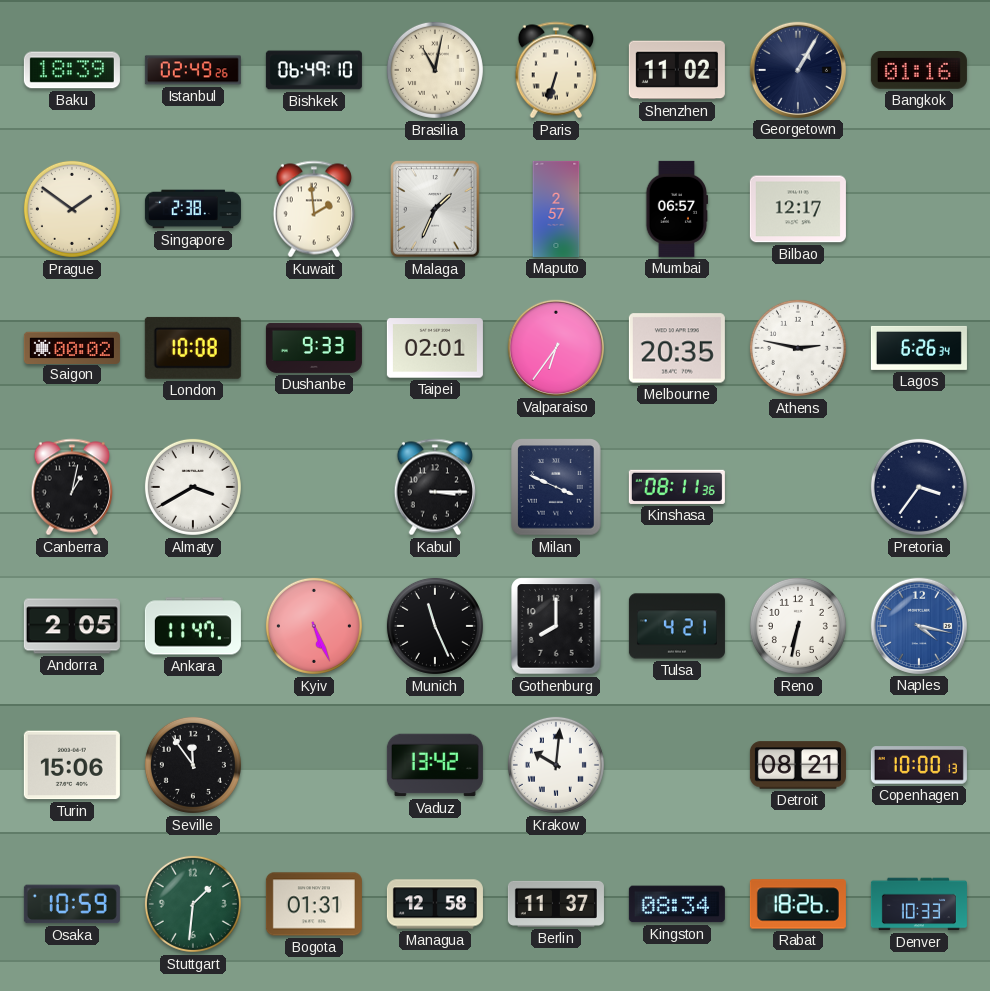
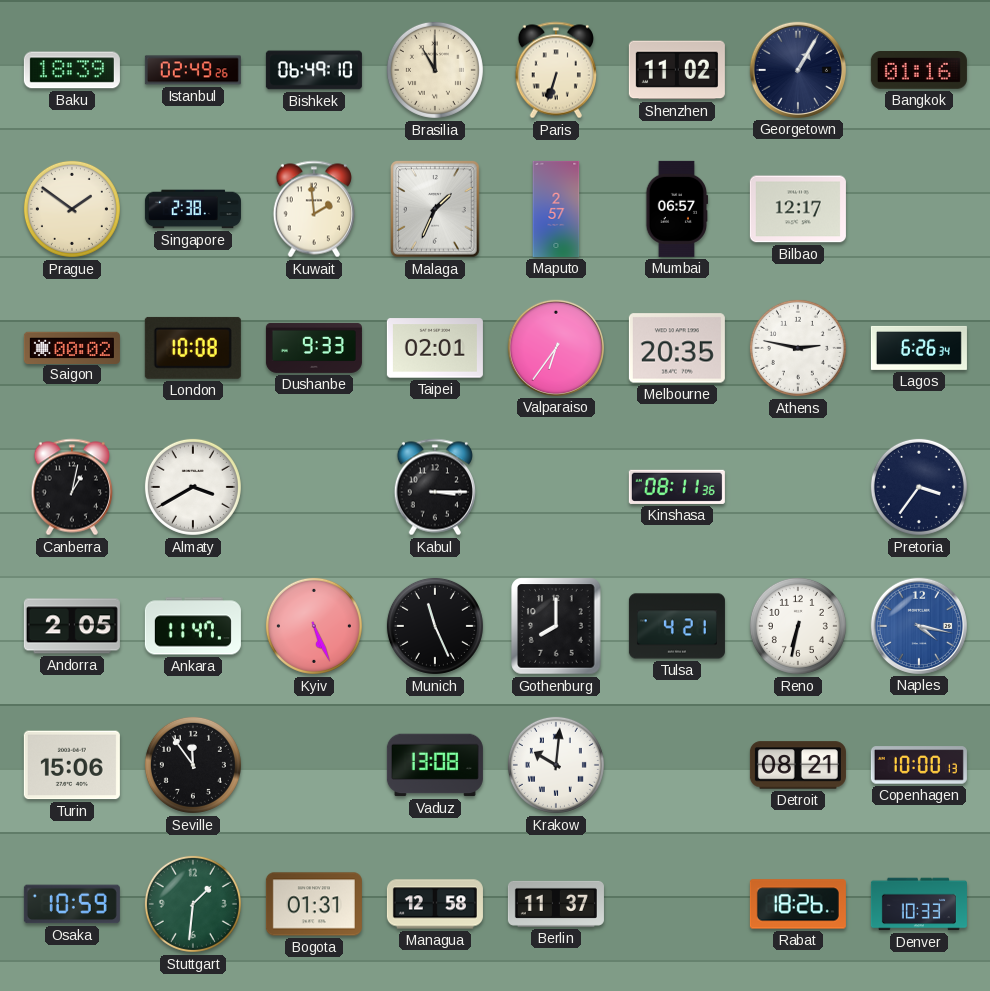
Brasilia: 11:02 -> 11:00
Milan: 3:49 -> none
Vaduz: 13:42 -> 13:08
Kingston: 08:34 -> none
